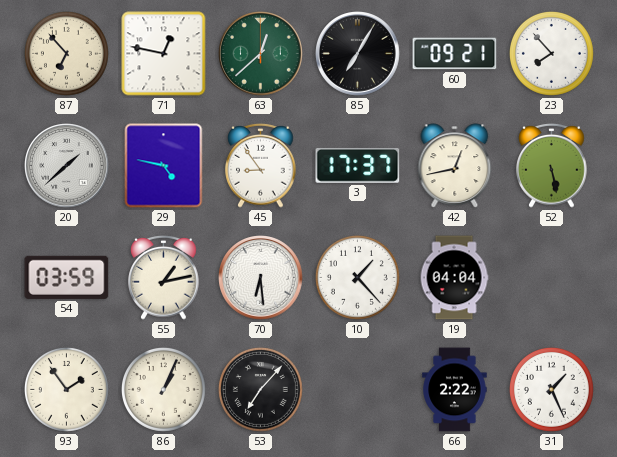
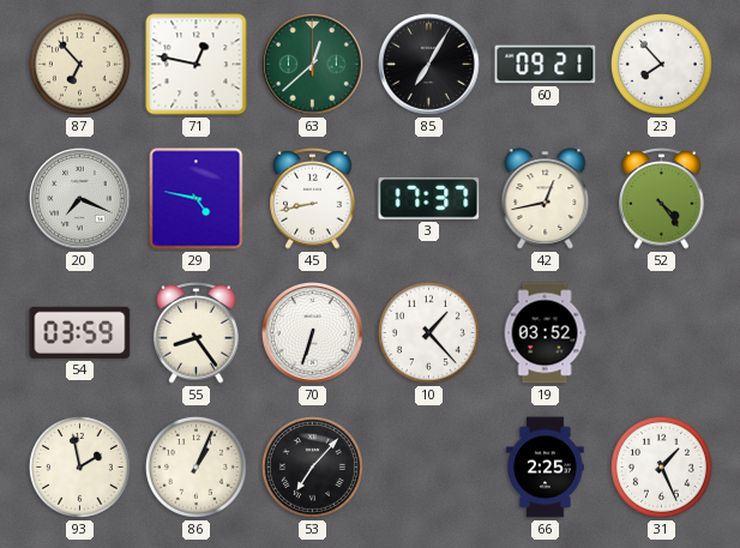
20: 1:38 -> 7:19
45: 8:54 -> 8:43
52: 5:28 -> 4:24
55: 1:13 -> 8:24
70: 6:29 -> 6:33
19: 04:04 -> 03:52
93: 1:54 -> 1:58
66: 2:22 -> 2:25
